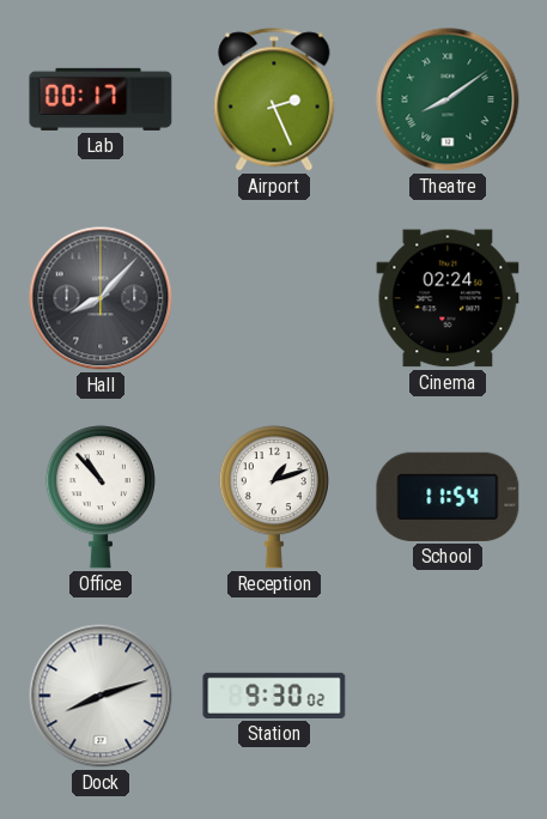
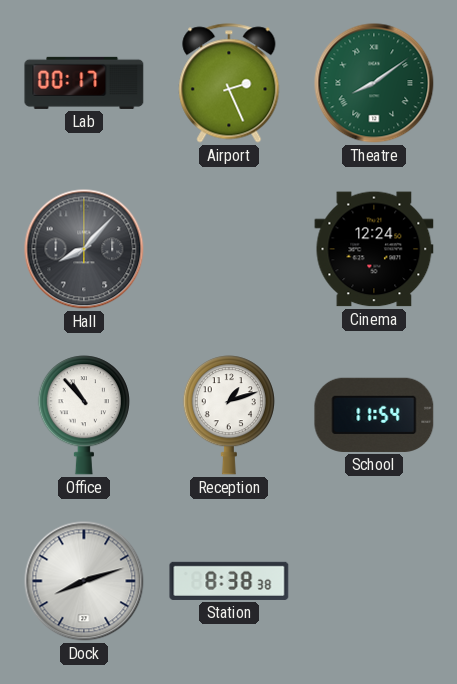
Cinema: 02:24 -> 12:24
Station: 9:30 -> 8:38
